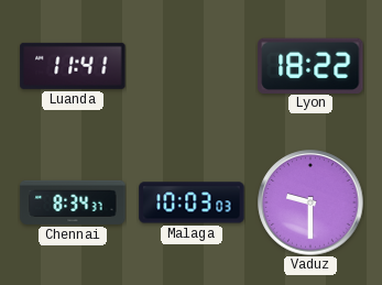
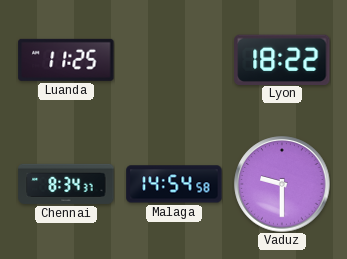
Luanda: 11:41 -> 11:25
Malaga: 10:03 -> 14:54
